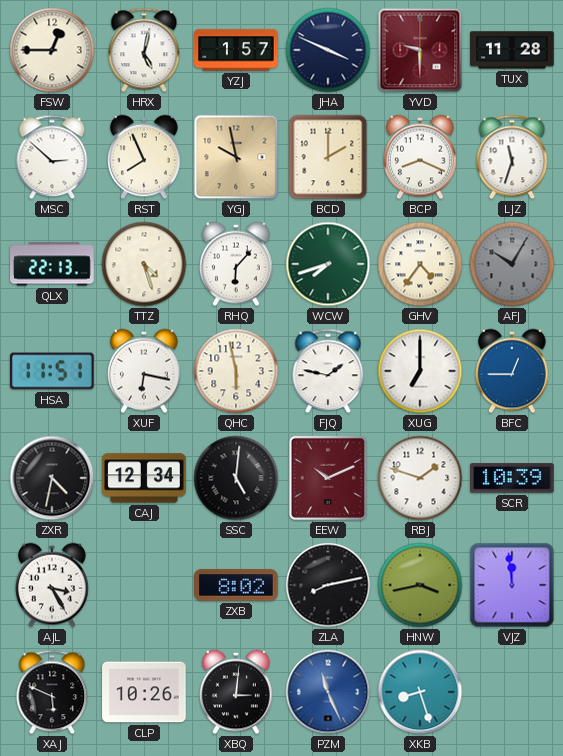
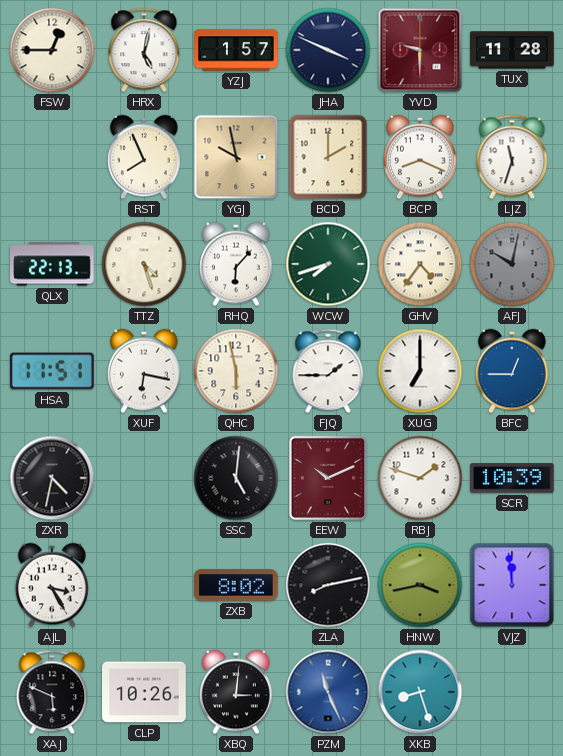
MSC: 2:52 -> none
AFJ: 10:05 -> 10:02
FJQ: 1:47 -> 1:45
CAJ: 12:34 -> none
